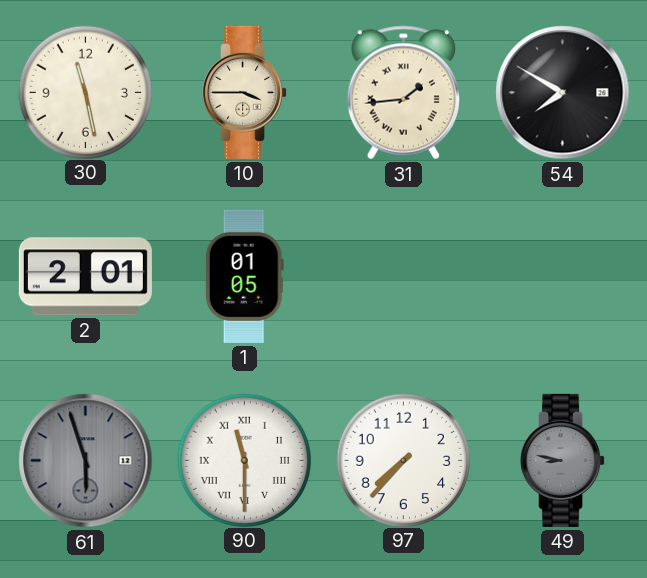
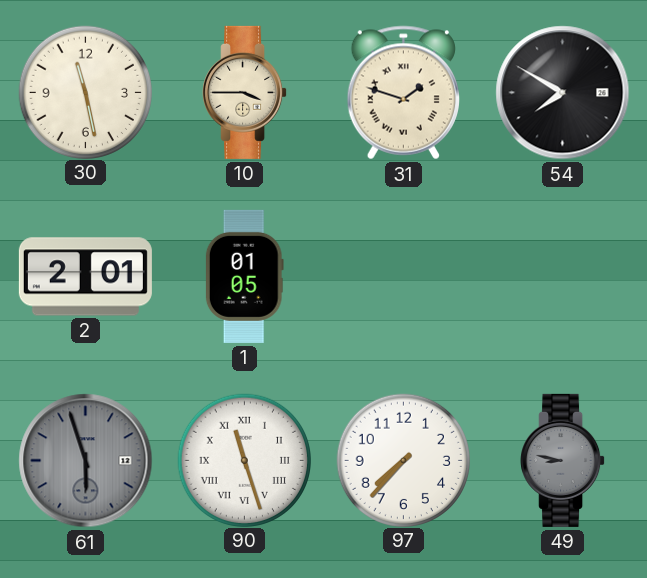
31: 1:44 -> 1:48
90: 11:30 -> 11:27
